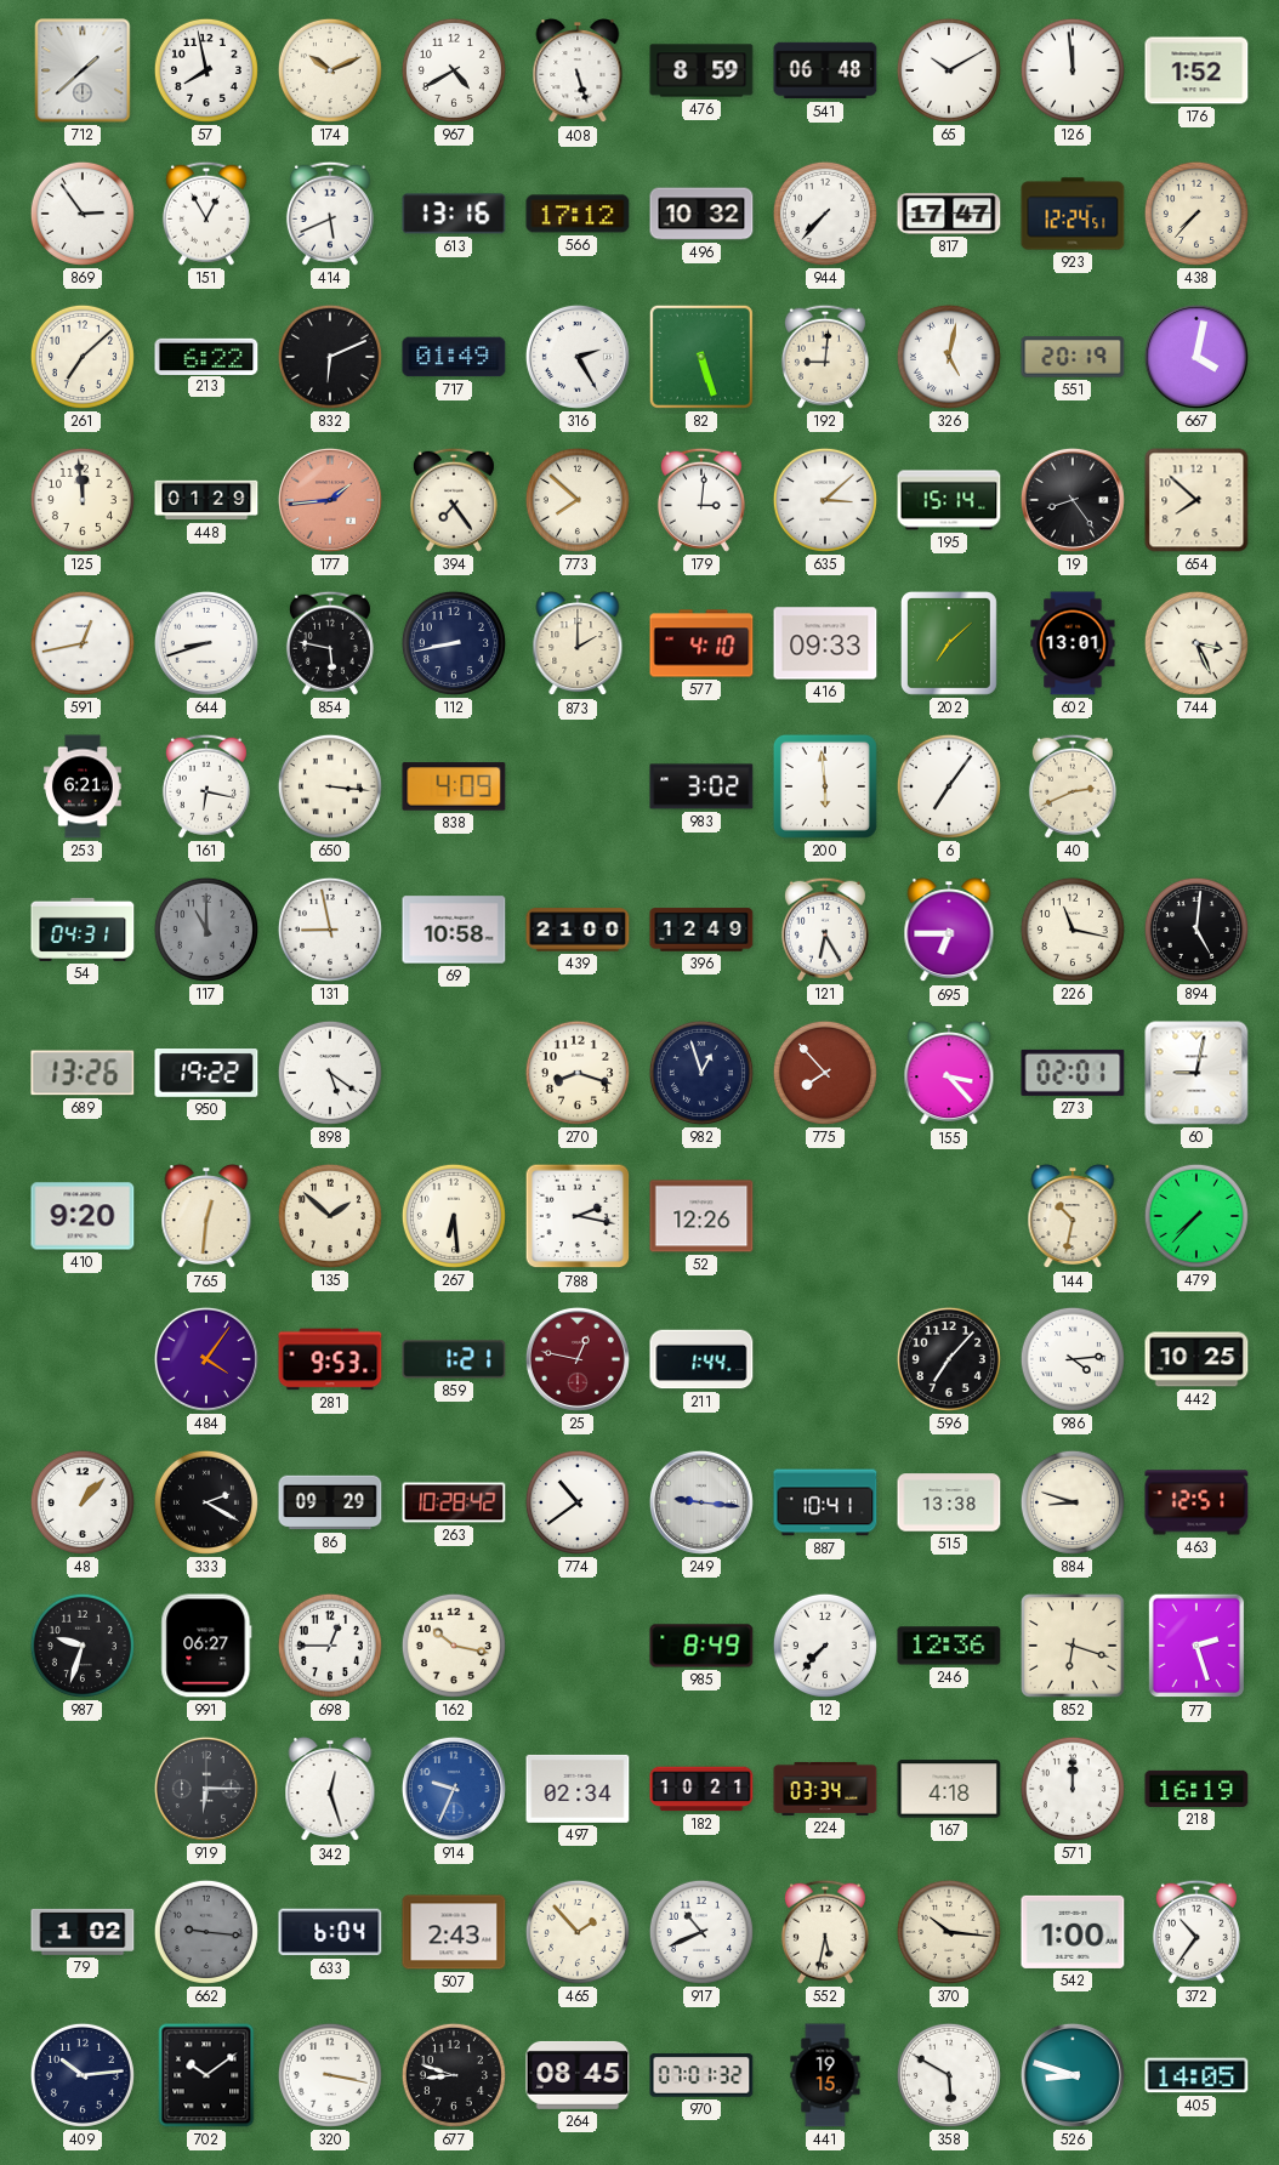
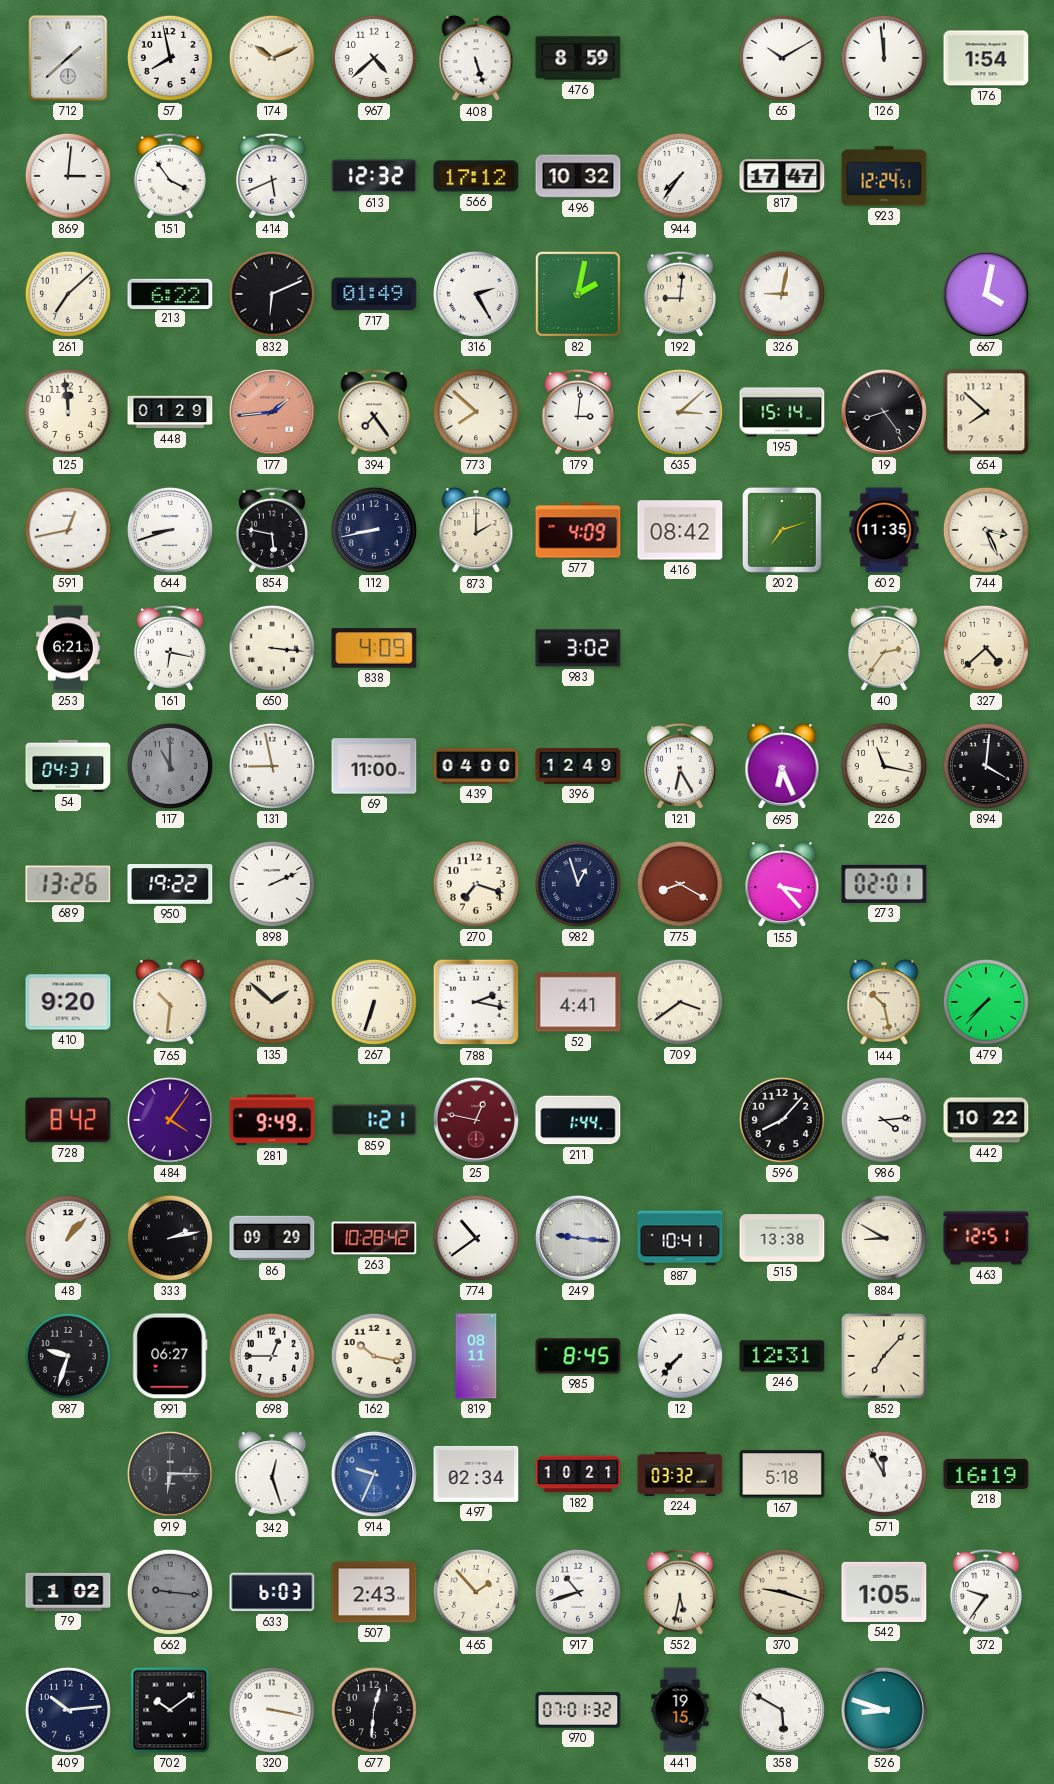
967: 4:40 -> 4:38
541: 06:48 -> none
176: 1:52 -> 1:54
869: 2:54 -> 3:01
151: 12:55 -> 3:54
613: 13:16 -> 12:32
944: 7:37 -> 7:36
438: 7:37 -> none
82: 5:27 -> 2:02
326: 5:02 -> 9:02
551: 20:19 -> none
577: 4:10 -> 4:09
416: 09:33 -> 08:42
202: 7:08 -> 7:12
602: 13:01 -> 11:35
200: 5:59 -> none
6: 7:06 -> none
40: 2:41 -> 2:36
327: none -> 4:38
69: 10:58 -> 11:00
439: 21:00 -> 04:00
695: 6:45 -> 6:26
894: 5:01 -> 4:01
898: 5:21 -> 2:11
270: 8:18 -> 7:18
775: 7:53 -> 8:20
60: 9:02 -> none
765: 12:31 -> 10:31
267: 6:29 -> 6:33
52: 12:26 -> 4:41
709: none -> 3:39
144: 10:32 -> 10:28
728: none -> 8:42
281: 9:53 -> 9:49
596: 7:07 -> 8:07
442: 10:25 -> 10:22
333: 2:20 -> 2:13
884: 8:48 -> 8:50
819: none -> 08:11
985: 8:49 -> 8:45
246: 12:36 -> 12:31
852: 6:18 -> 7:07
77: 2:27 -> none
224: 03:34 -> 03:32
167: 4:18 -> 5:18
571: 12:00 -> 11:55
633: 6:04 -> 6:03
917: 10:41 -> 10:42
370: 10:16 -> 9:18
542: 1:00 -> 1:05
372: 10:36 -> 9:36
677: 8:48 -> 12:31
264: 08:45 -> none
405: 14:05 -> none
